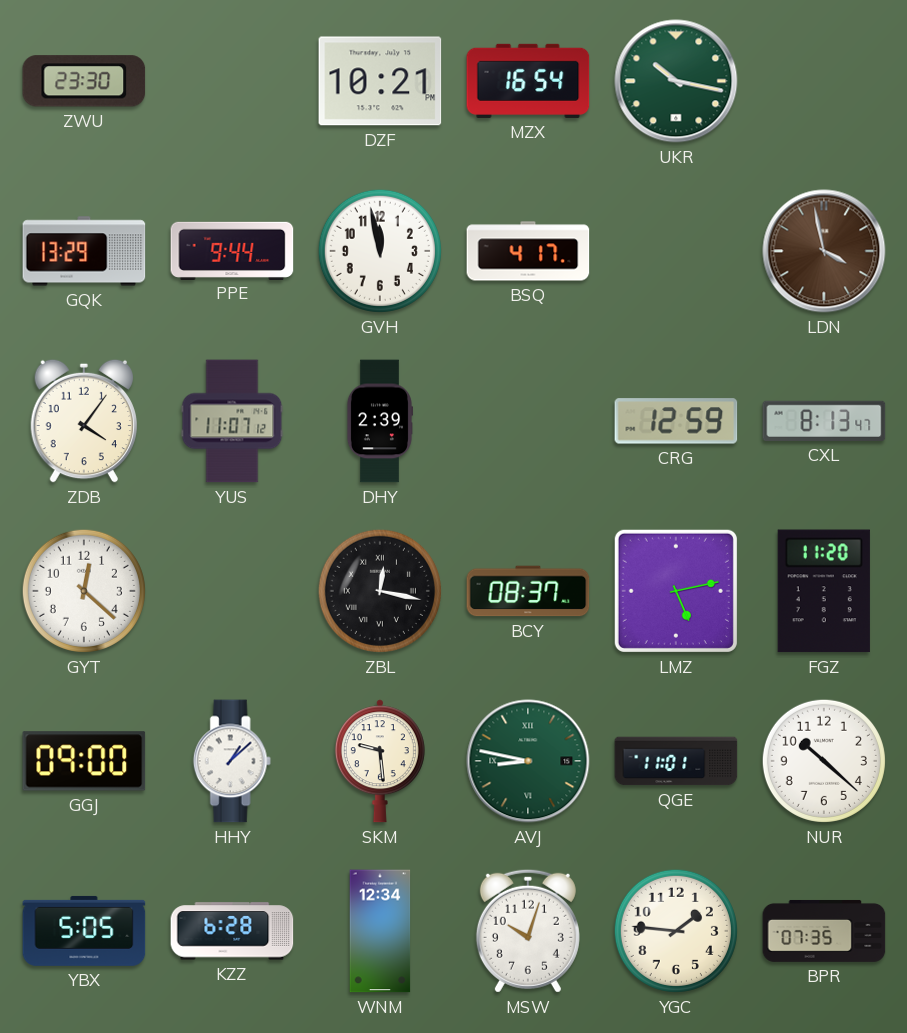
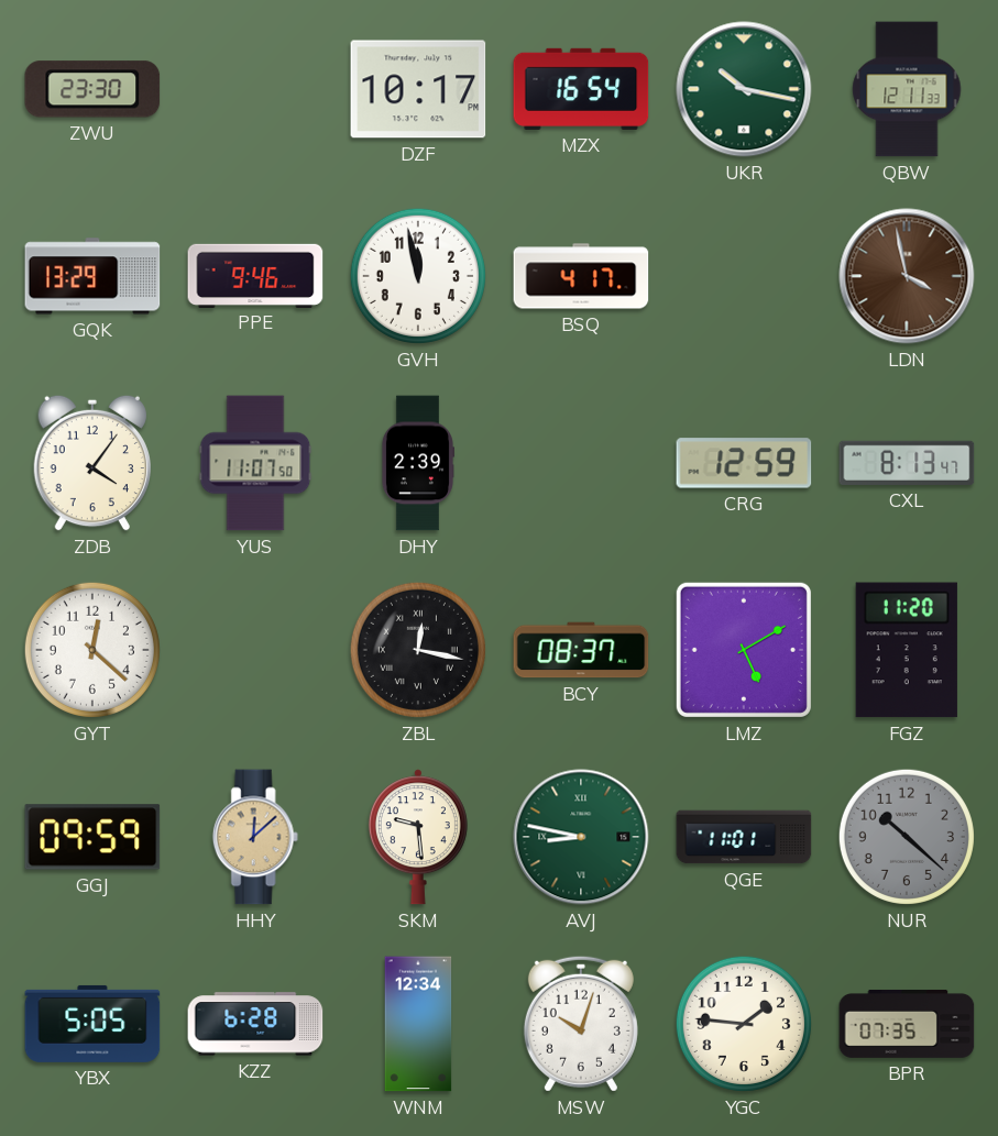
DZF: 10:21 -> 10:17
QBW: none -> 12:11
PPE: 9:44 -> 9:46
YUS: 11:07:12 -> 11:07:50
LMZ: 5:13 -> 5:10
GGJ: 09:00 -> 09:59
HHY: 1:08 -> 12:08
HHY dial: white -> champagne
NUR dial: white -> grey
